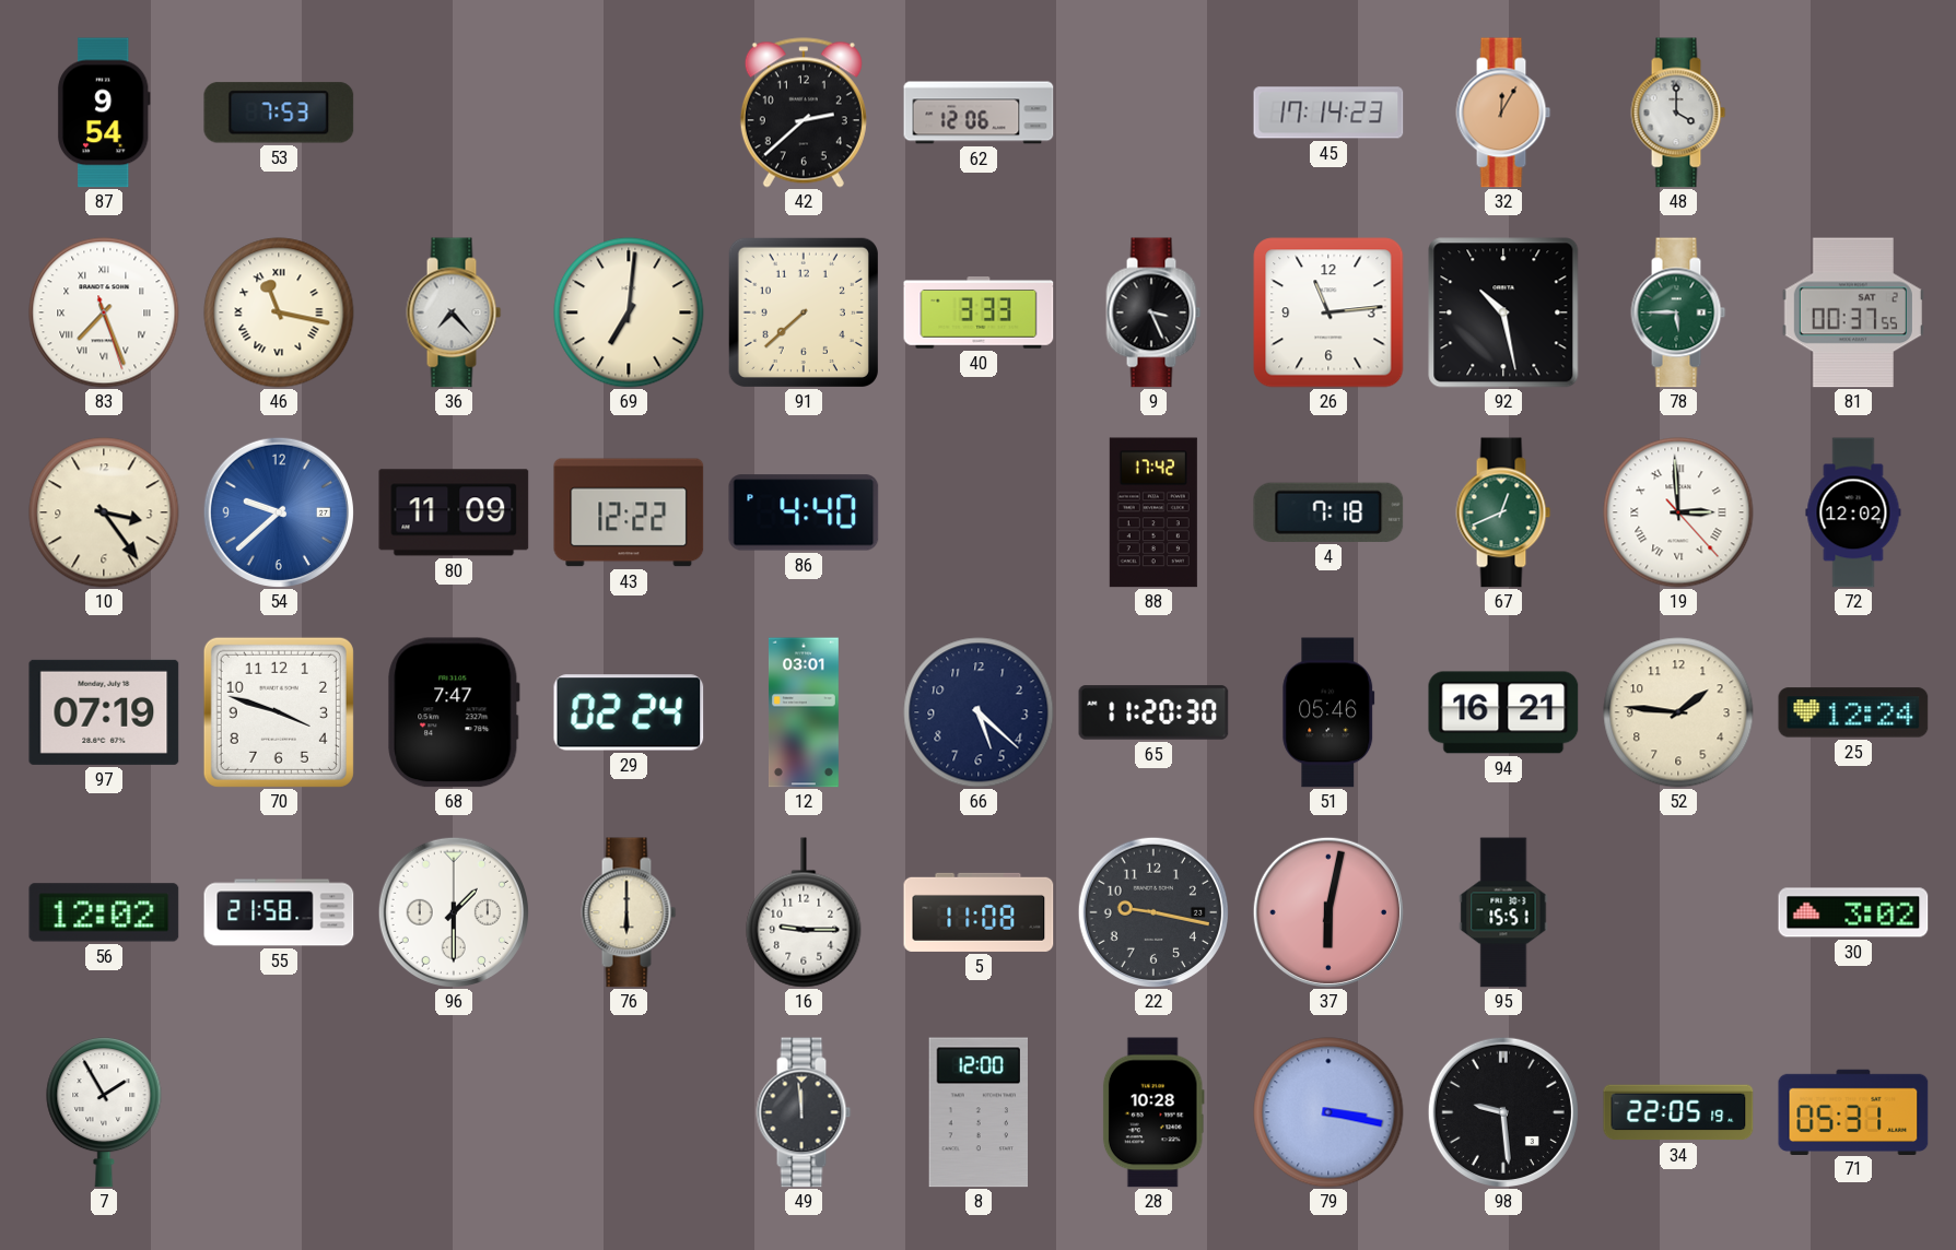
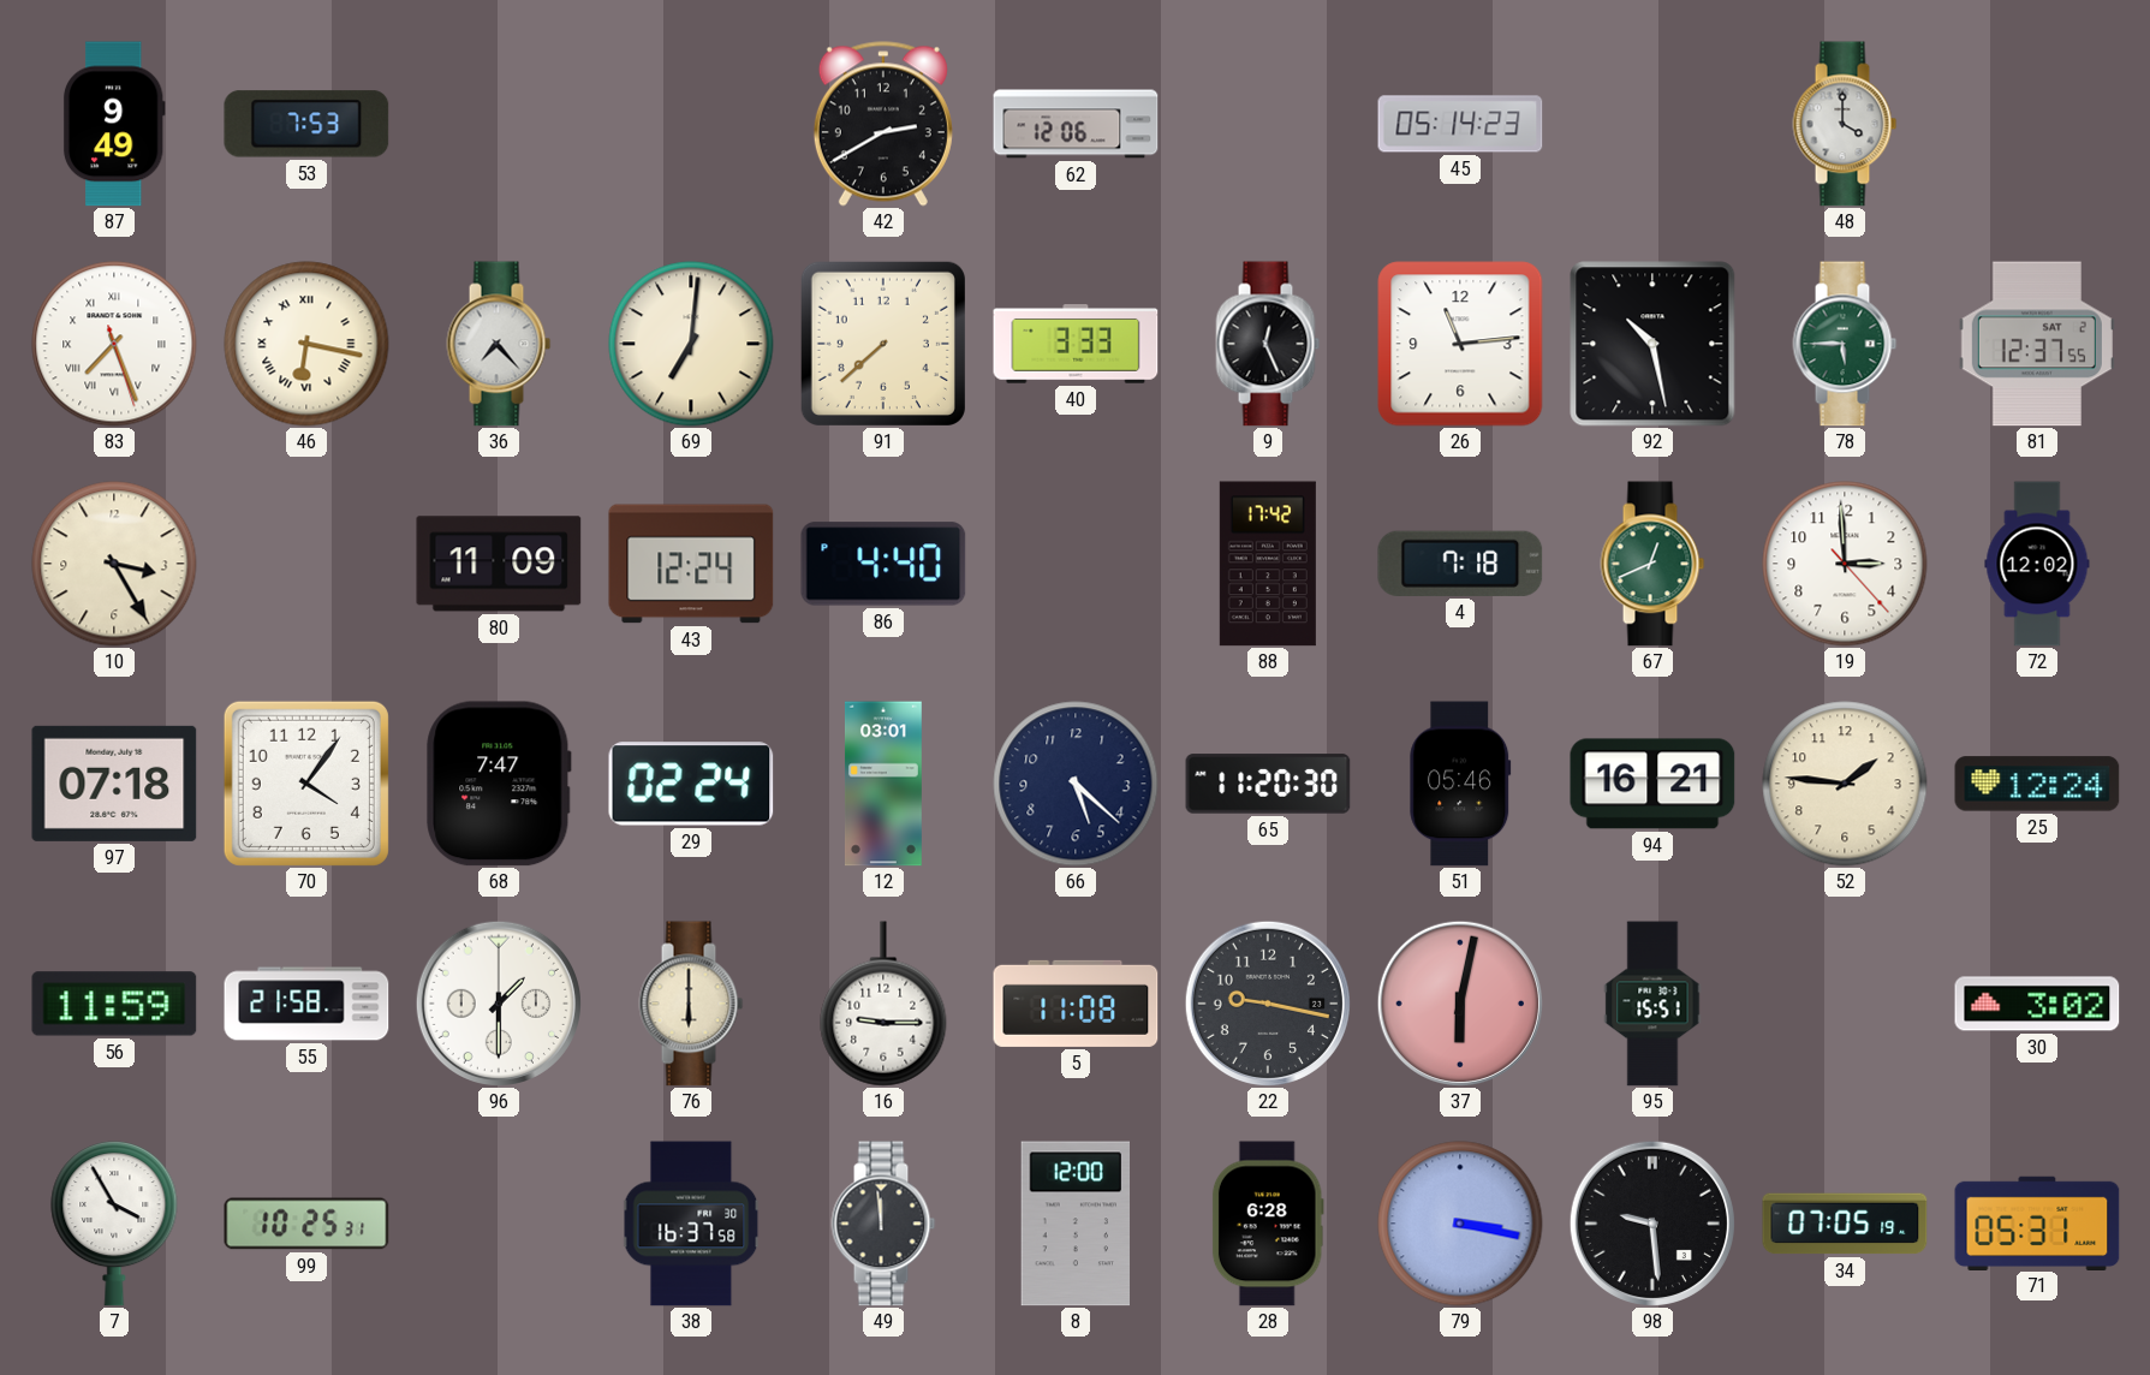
87: 9:54 -> 9:49
42: 2:38 -> 2:40
45: 17:14 -> 05:14
32: 12:05 -> none
46: 11:17 -> 6:17
9: 3:26 -> 12:26
81: 00:37 -> 12:37
10: 3:24 -> 3:25
54: 9:38 -> none
43: 12:22 -> 12:24
19 numerals: Roman -> Arabic
97: 07:19 -> 07:18
70: 3:48 -> 4:06
56: 12:02 -> 11:59
7: 1:55 -> 3:55
99: none -> 10:25
38: none -> 16:37
28: 10:28 -> 6:28
34: 22:05 -> 07:05
